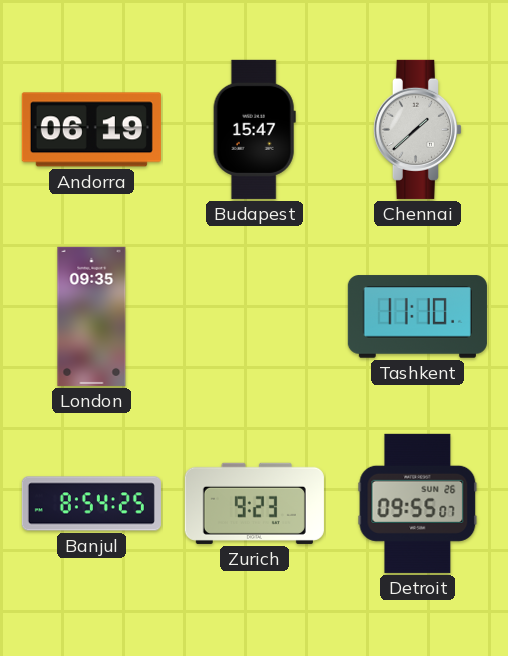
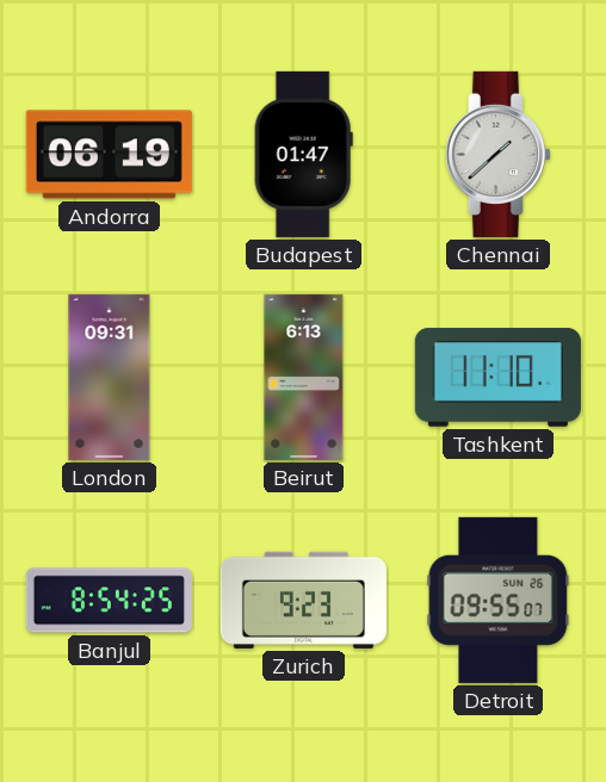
Budapest: 15:47 -> 01:47
London: 09:35 -> 09:31
Beirut: none -> 6:13
